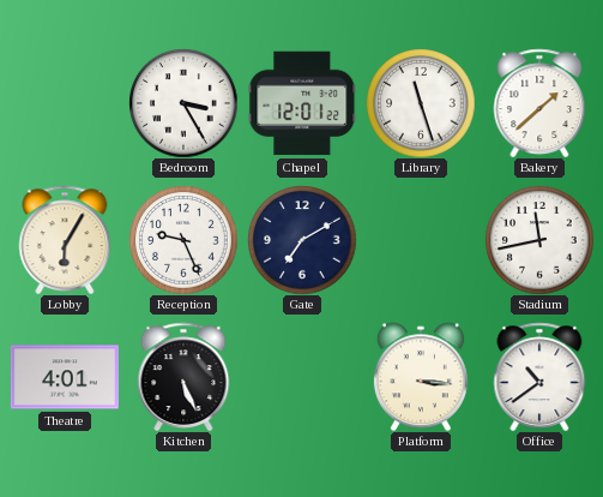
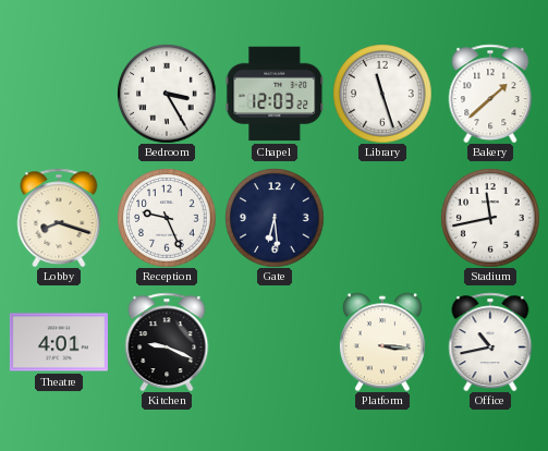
Chapel: 12:01 -> 12:03
Lobby: 6:05 -> 8:18
Gate: 7:10 -> 6:29
Kitchen: 5:26 -> 9:19
Office: 10:39 -> 10:43
